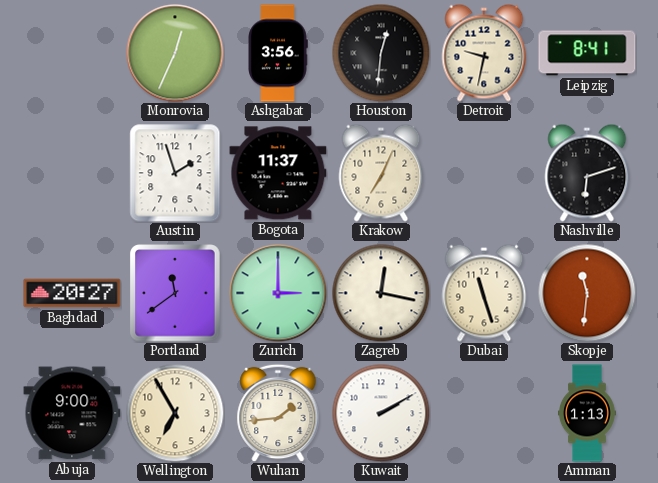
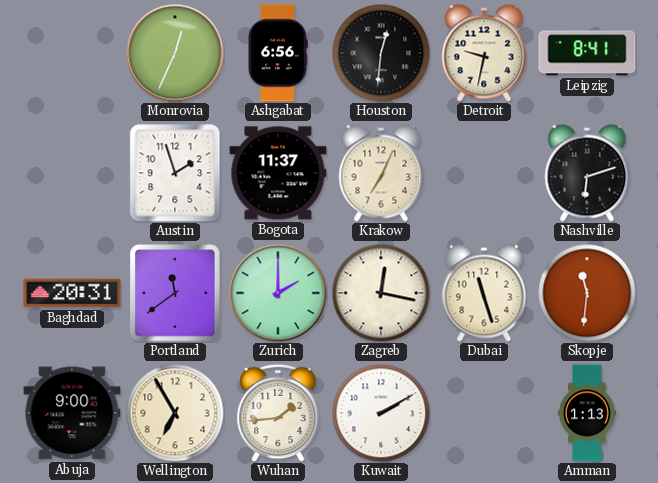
Ashgabat: 3:56 -> 6:56
Baghdad: 20:27 -> 20:31
Zurich: 3:00 -> 2:00
